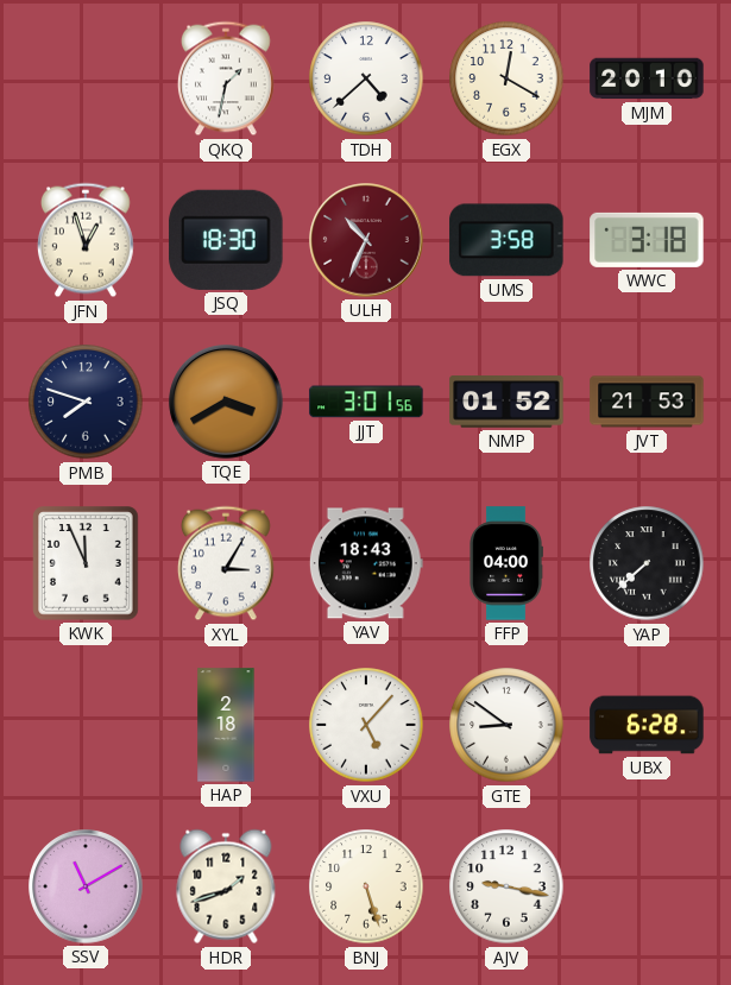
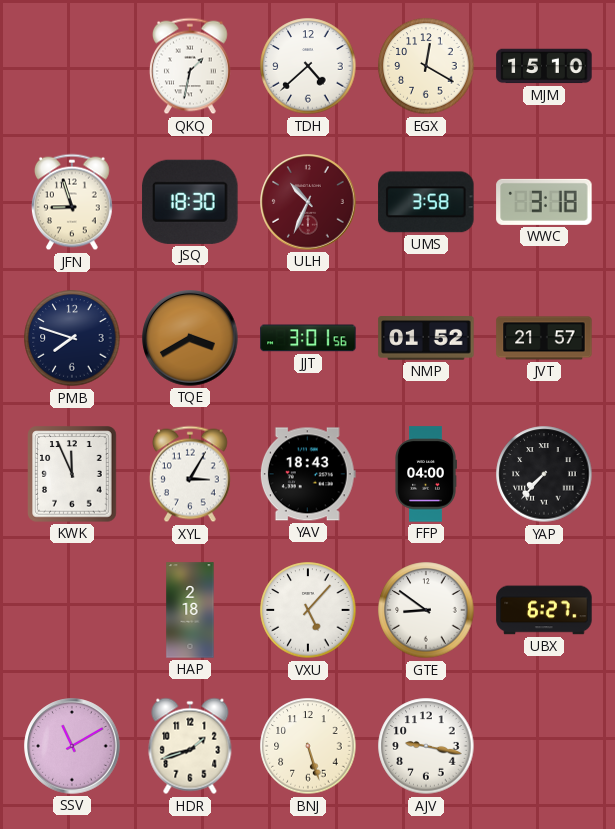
MJM: 20:10 -> 15:10
JFN: 12:57 -> 8:57
JVT: 21:53 -> 21:57
YAP: 7:38 -> 7:37
UBX: 6:28 -> 6:27
